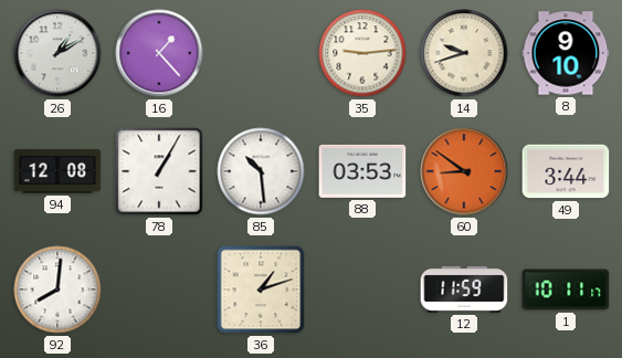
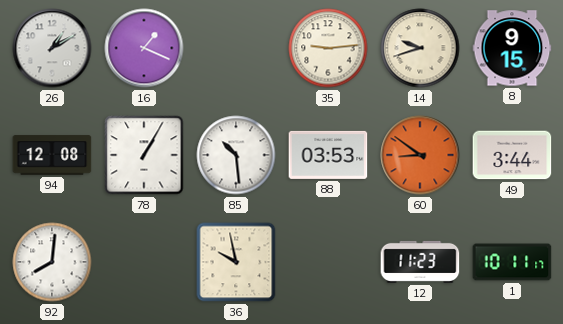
16: 1:23 -> 1:19
8: 9:10 -> 9:15
36: 1:12 -> 9:58
12: 11:59 -> 11:23
